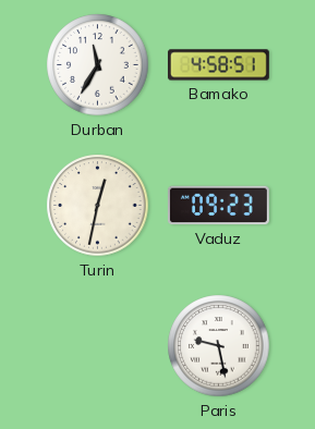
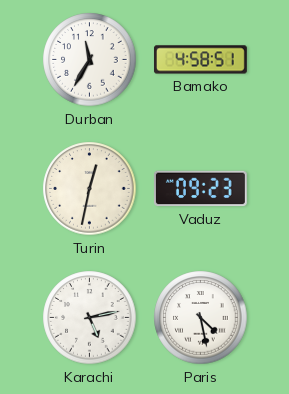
Karachi: none -> 5:13
Paris: 9:28 -> 4:28
